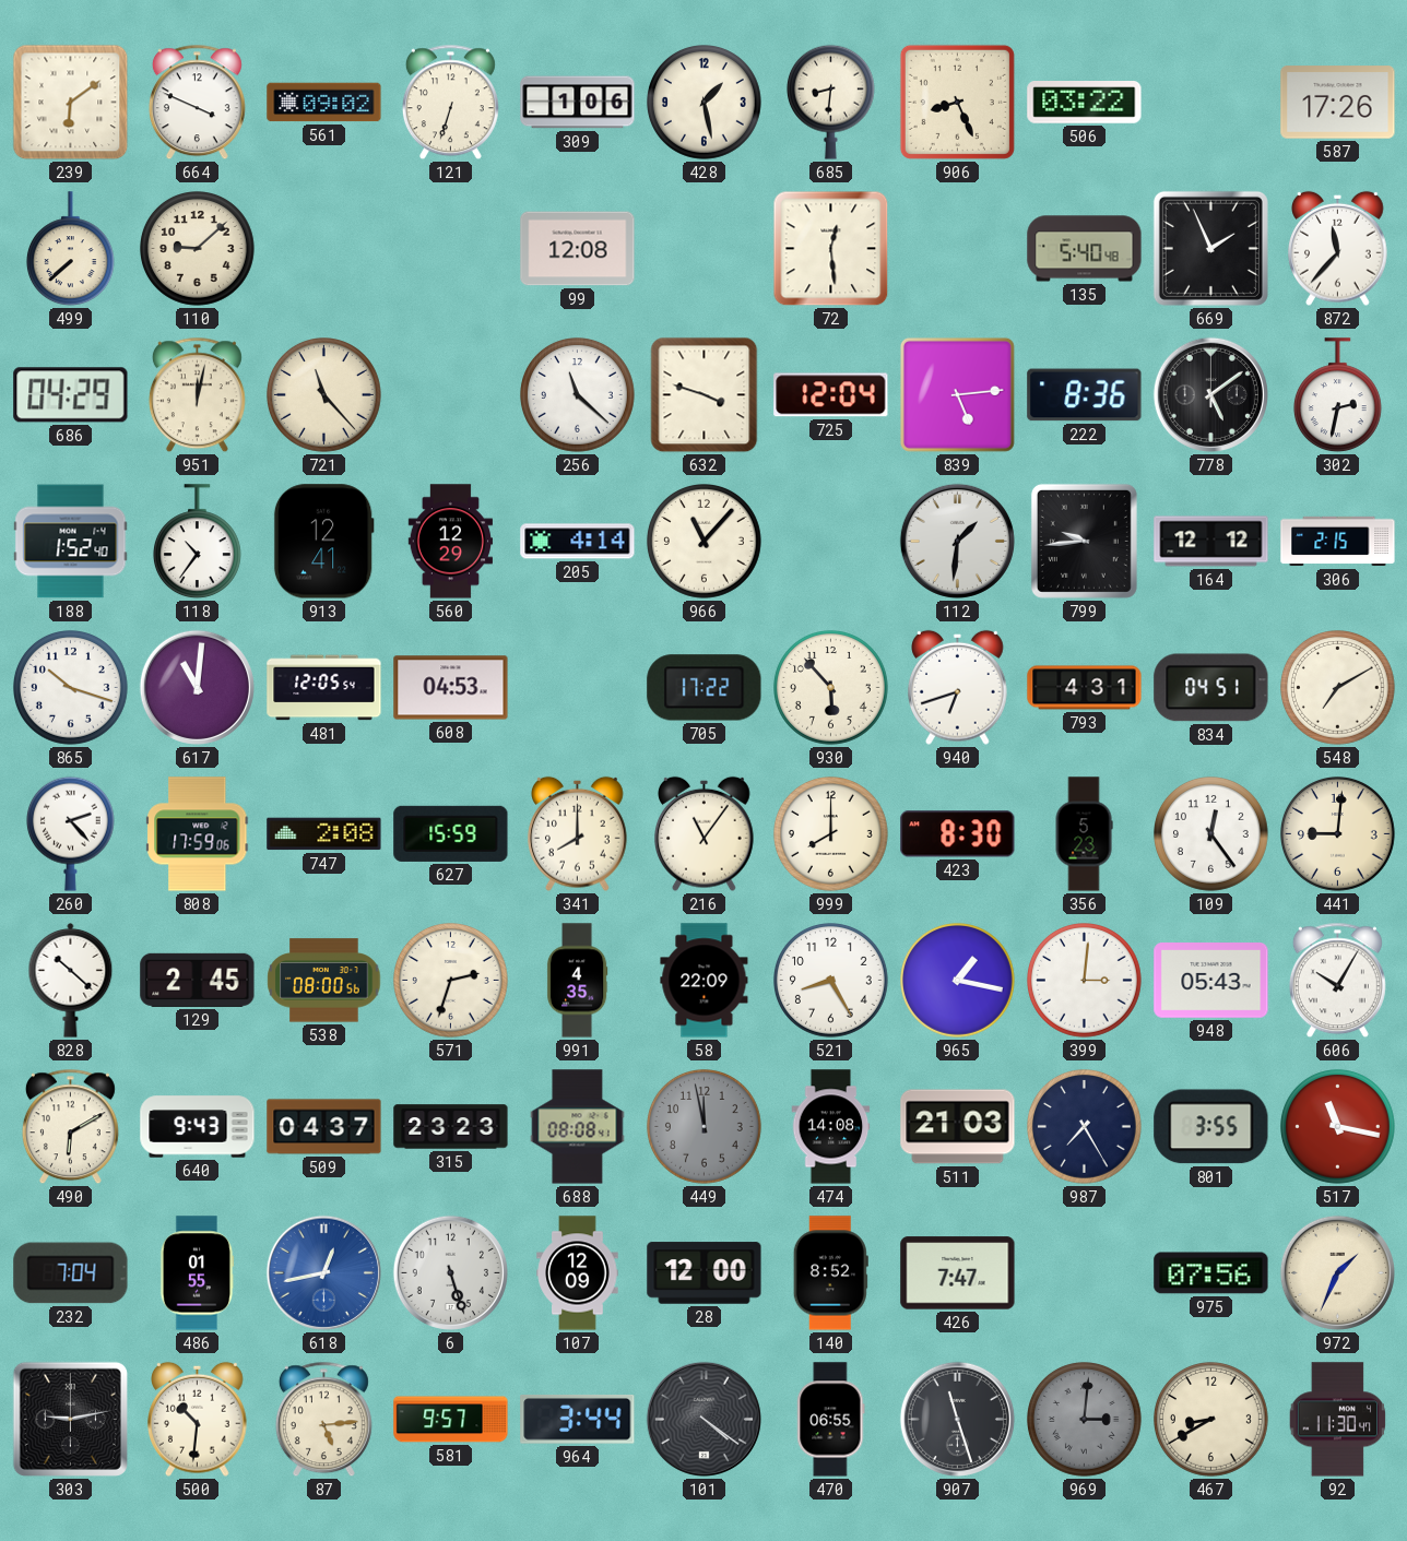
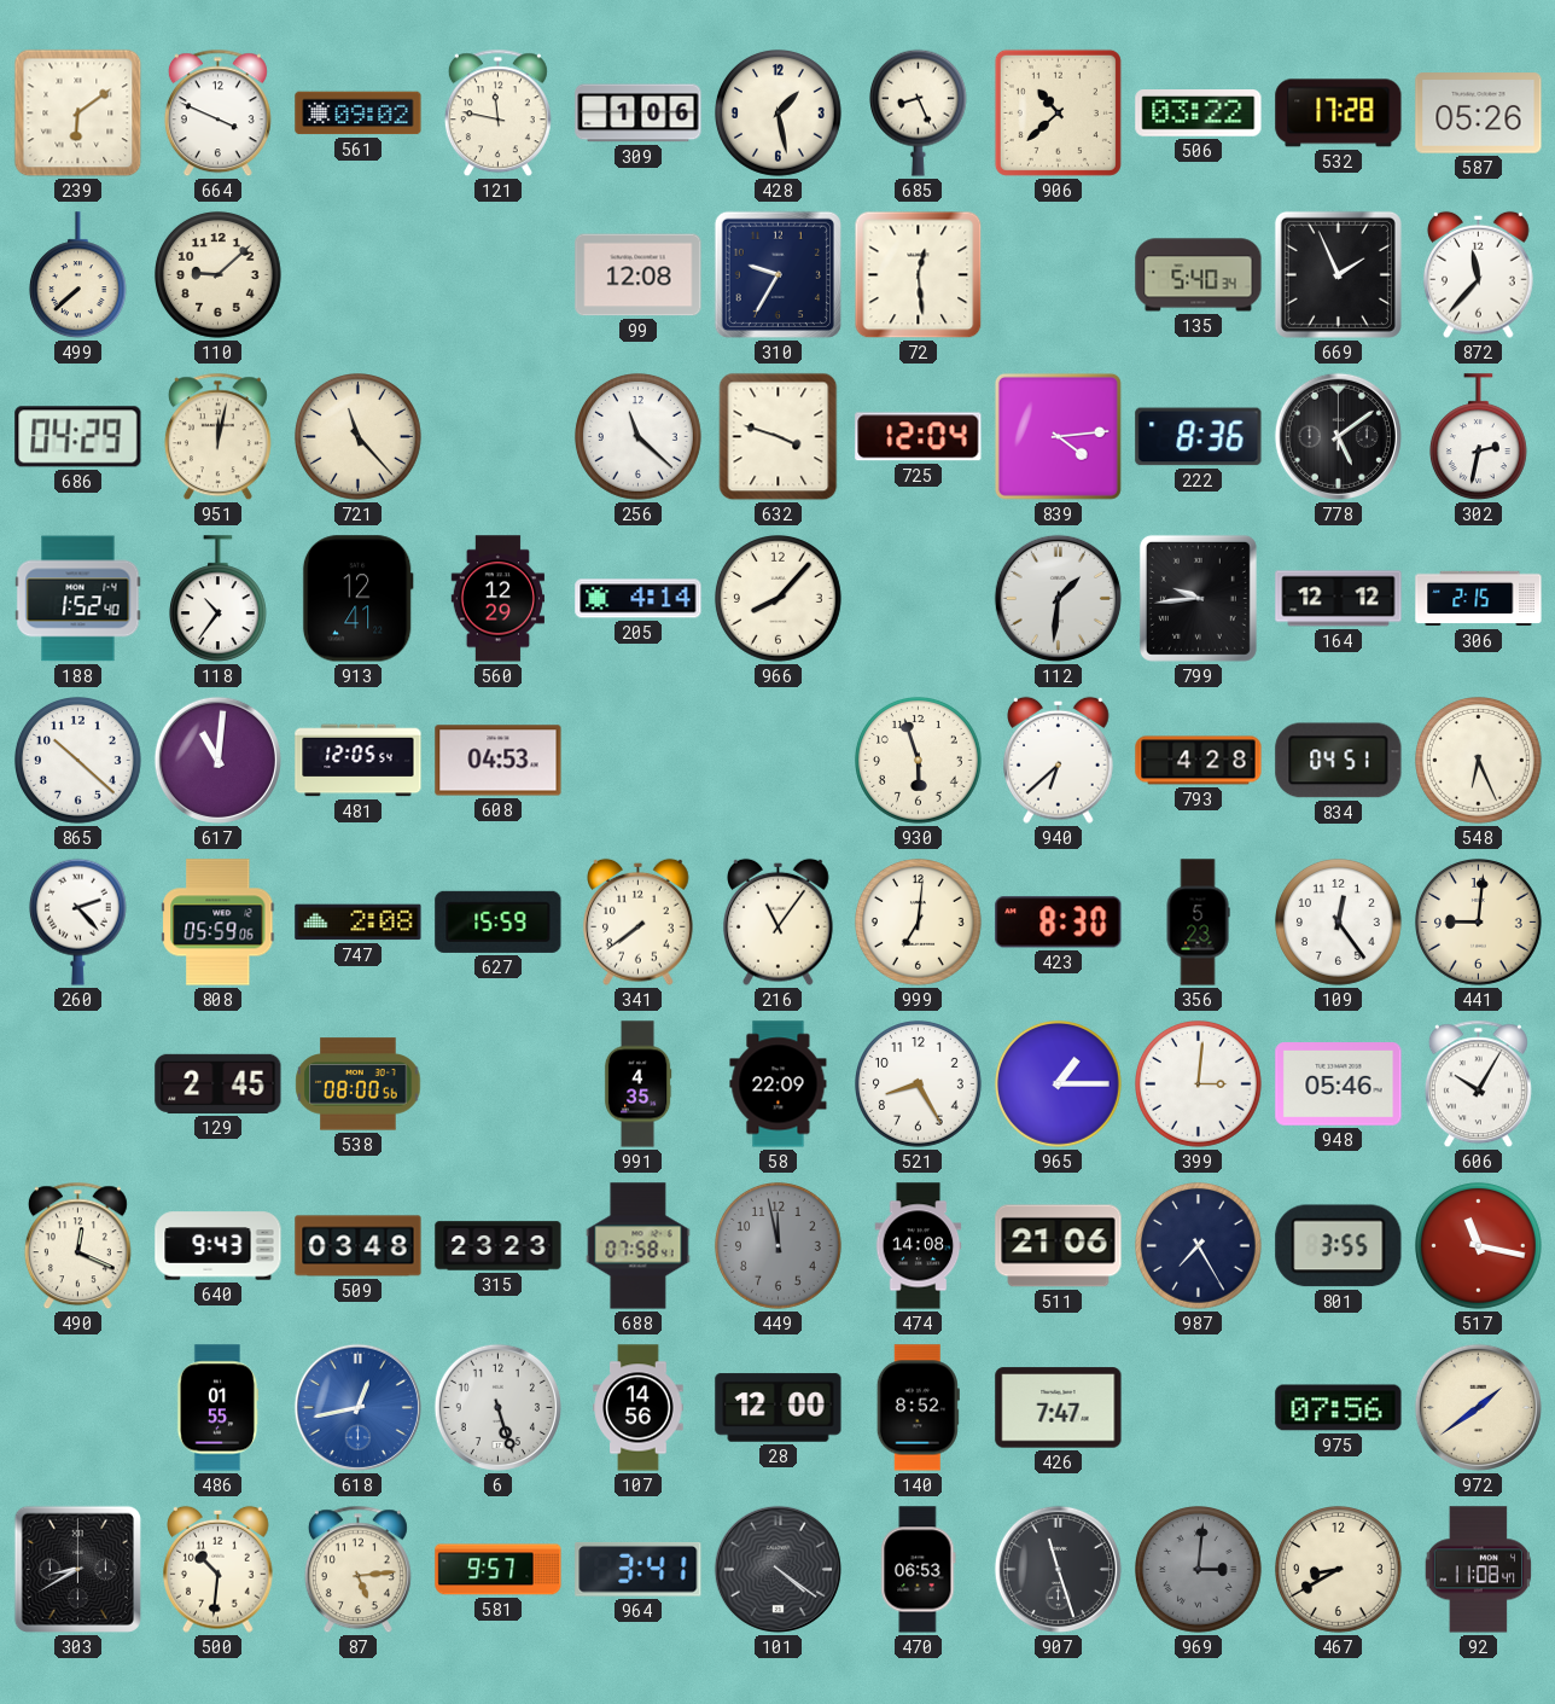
121: 6:33 -> 11:47
685: 8:31 -> 8:26
906: 8:26 -> 10:38
532: none -> 17:28
587: 17:26 -> 05:26
310: none -> 9:35
135: 5:40:48 -> 5:40:34
839: 5:14 -> 4:14
966: 11:07 -> 8:07
865: 10:18 -> 10:22
705: 17:22 -> none
930: 5:53 -> 5:57
940: 6:42 -> 6:38
793: 4:31 -> 4:28
548: 7:10 -> 6:26
808: 17:59 -> 05:59
341: 8:00 -> 7:39
999: 8:00 -> 7:01
828: 10:22 -> none
571: 2:33 -> none
965: 1:17 -> 1:15
948: 05:43 -> 05:46
490: 6:10 -> 12:19
509: 04:37 -> 03:48
688: 08:08 -> 07:58
511: 21:03 -> 21:06
232: 7:04 -> none
107: 12:09 -> 14:56
972: 1:34 -> 1:39
303: 9:13 -> 8:40
964: 3:44 -> 3:41
470: 06:55 -> 06:53
92: 11:30 -> 11:08
